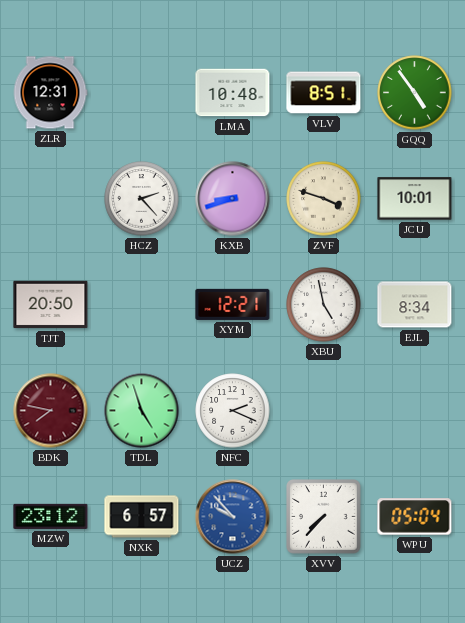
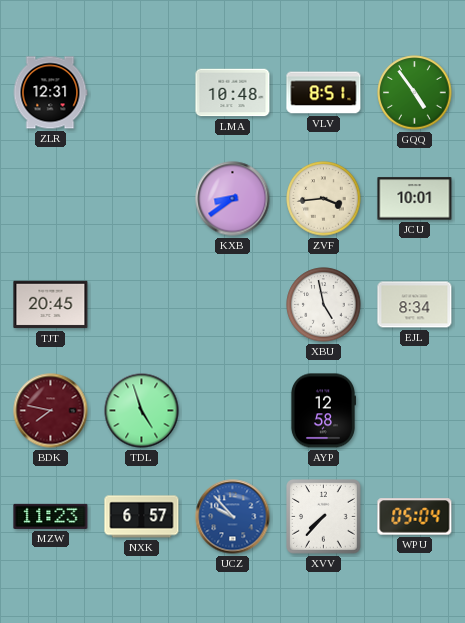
HCZ: 2:23 -> none
KXB: 8:42 -> 8:39
ZVF: 3:48 -> 3:44
TJT: 20:50 -> 20:45
XYM: 12:21 -> none
NFC: 2:19 -> none
AYP: none -> 12:58
MZW: 23:12 -> 11:23
